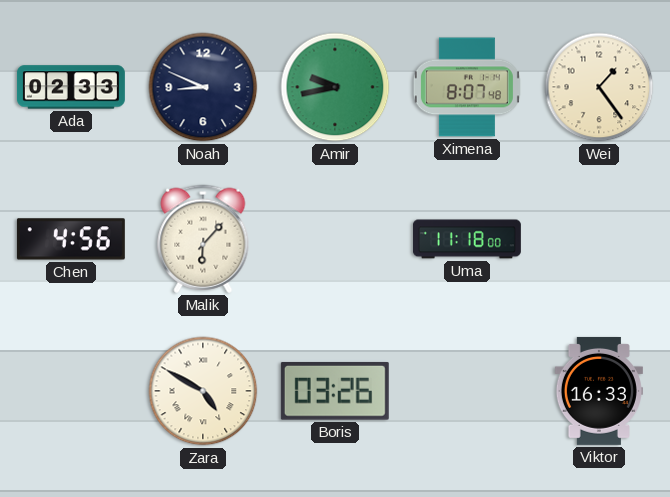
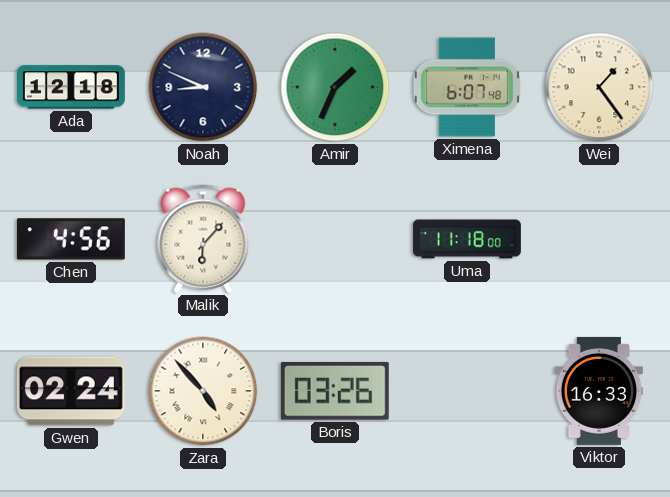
Ada: 02:33 -> 12:18
Amir: 9:43 -> 1:34
Ximena: 8:07 -> 6:07
Gwen: none -> 02:24
Zara: 4:50 -> 4:53
